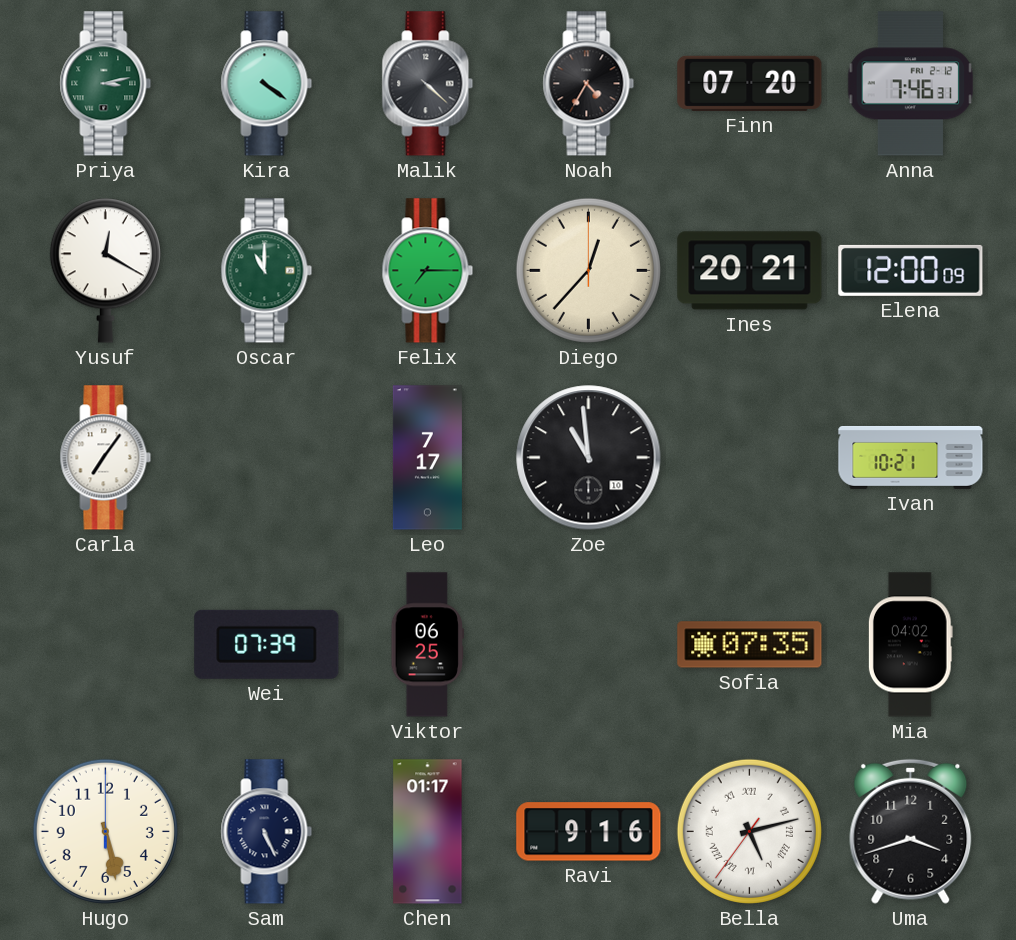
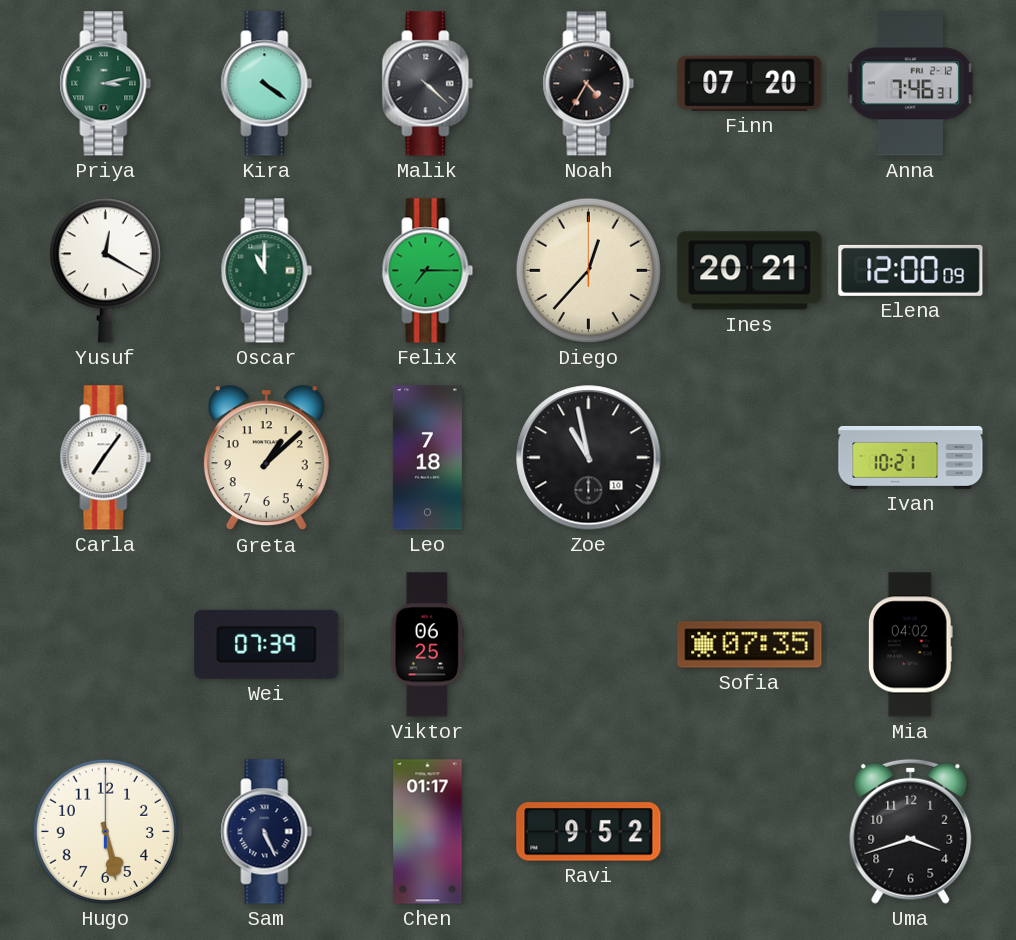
Greta: none -> 1:08
Leo: 7:17 -> 7:18
Zoe: 10:59 -> 10:58
Ravi: 9:16 -> 9:52
Bella: 5:12 -> none
